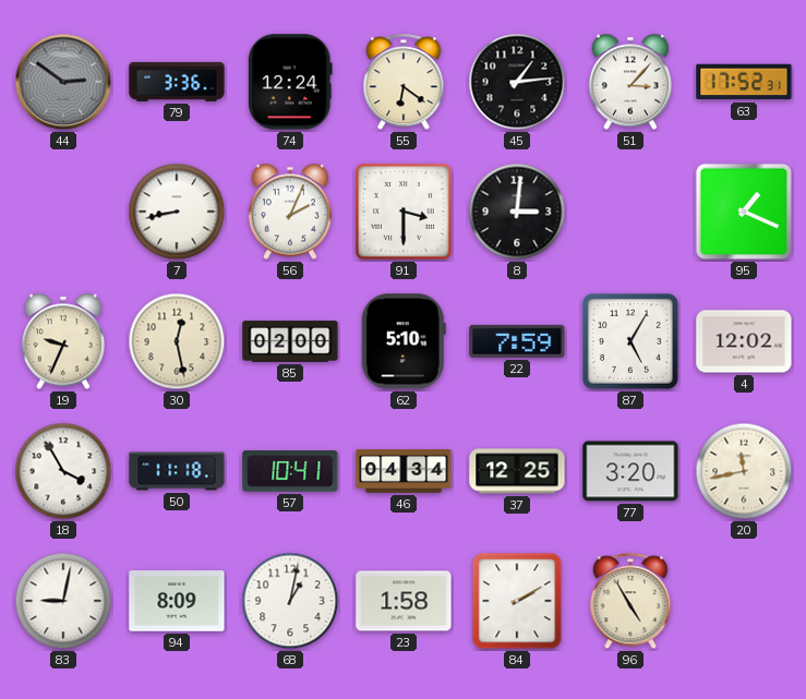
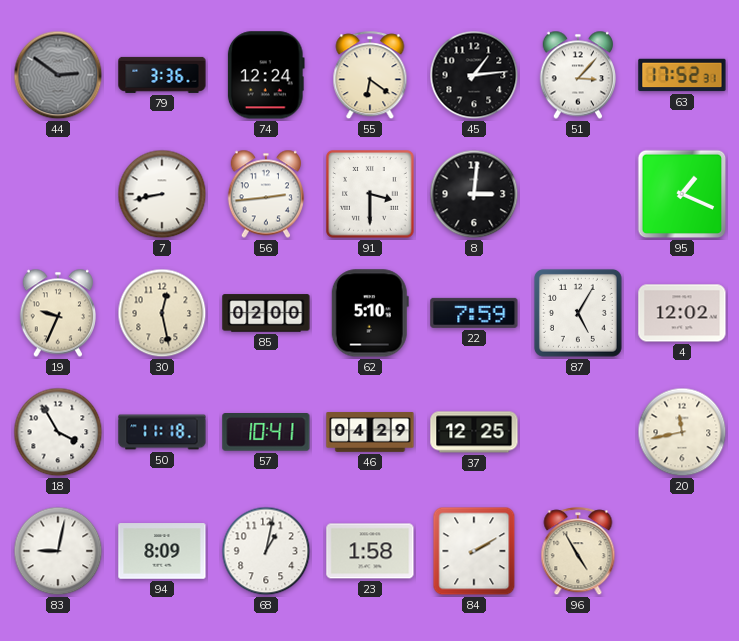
56: 2:04 -> 2:44
46: 04:34 -> 04:29
77: 3:20 -> none
